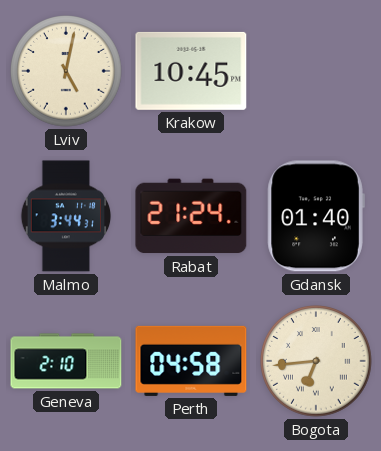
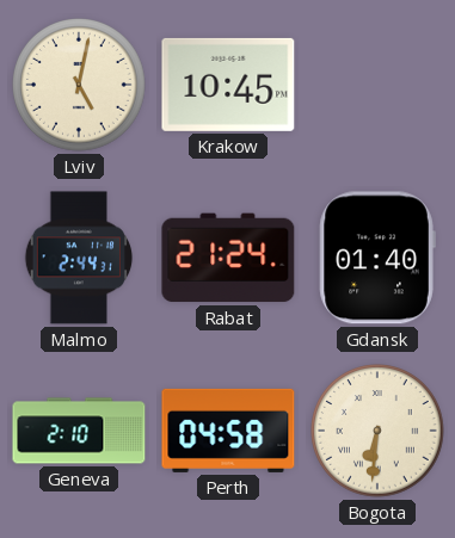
Malmo: 3:44 -> 2:44
Bogota: 6:44 -> 6:31
